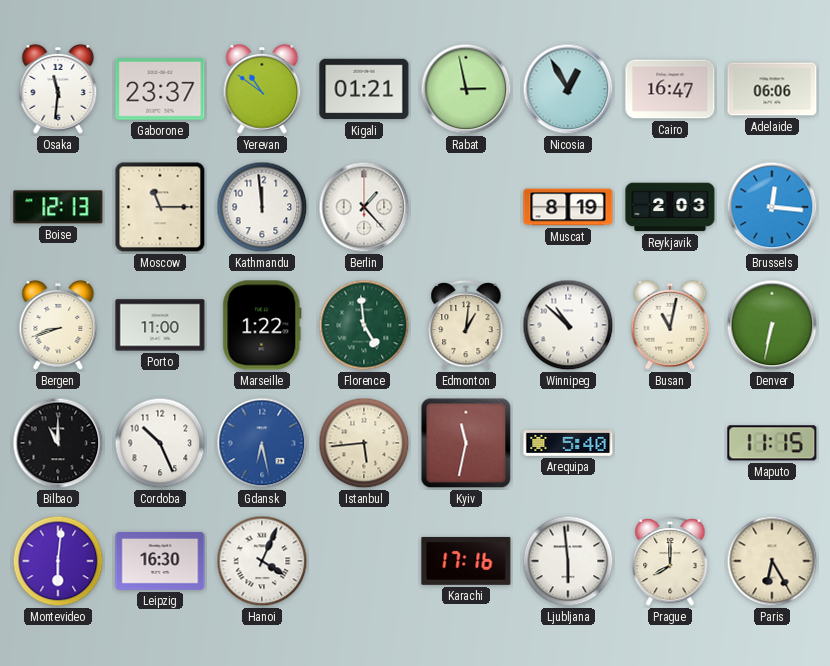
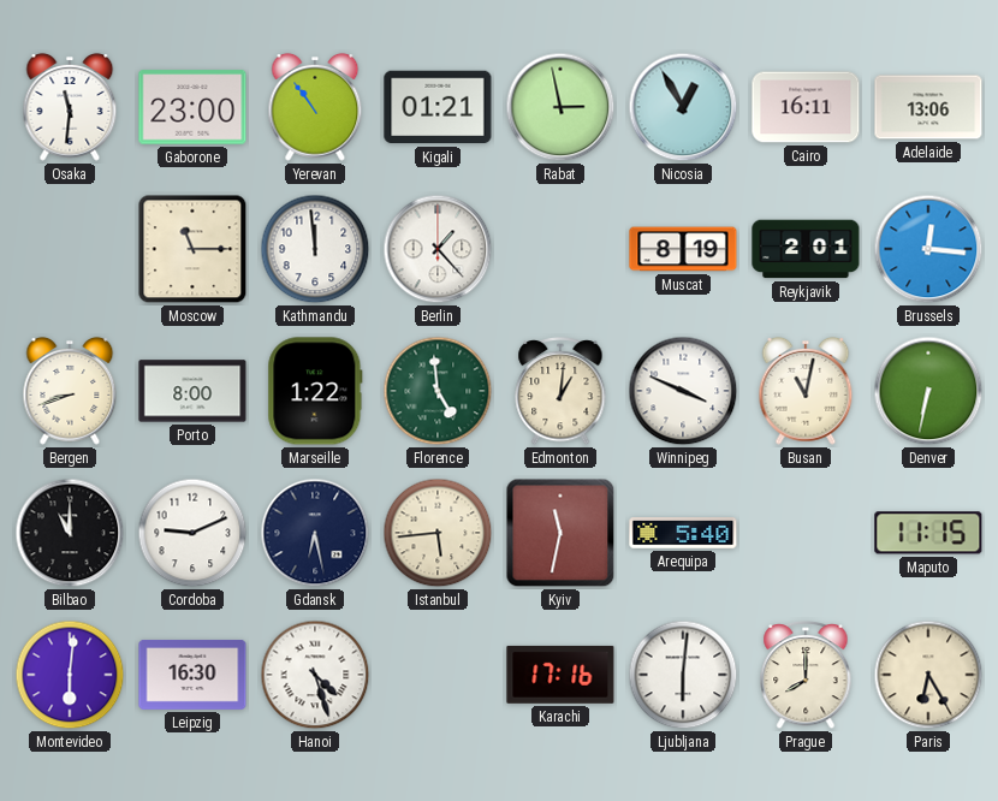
Gaborone: 23:37 -> 23:00
Yerevan: 10:51 -> 10:54
Cairo: 16:47 -> 16:11
Adelaide: 06:06 -> 13:06
Boise: 12:13 -> none
Reykjavik: 2:03 -> 2:01
Porto: 11:00 -> 8:00
Winnipeg: 10:52 -> 3:49
Cordoba: 10:26 -> 9:11
Gdansk dial: blue -> navy
Hanoi: 4:04 -> 4:27
Ljubljana: 5:59 -> 6:01
